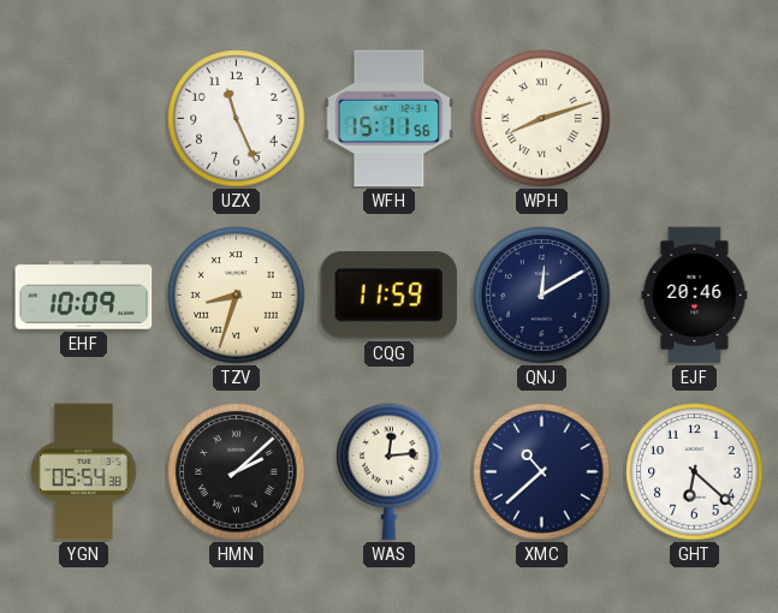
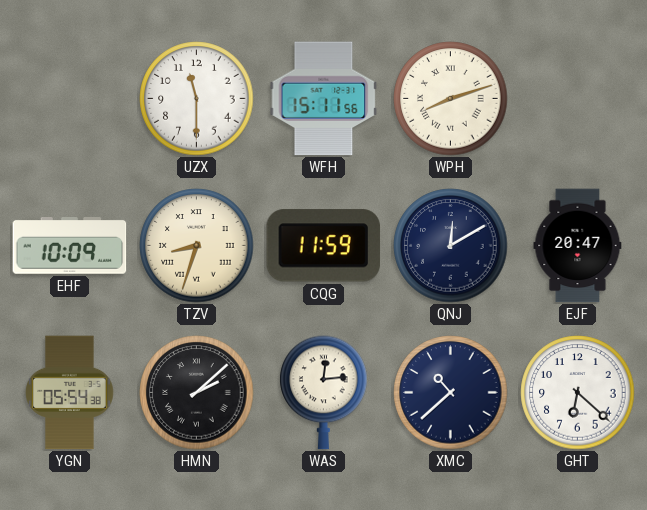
UZX: 11:26 -> 11:30
EJF: 20:46 -> 20:47
